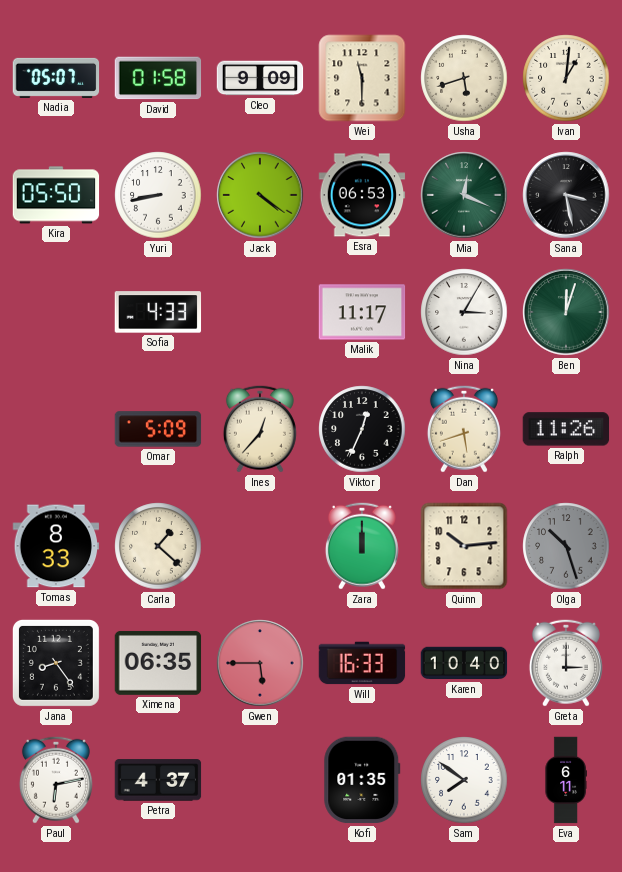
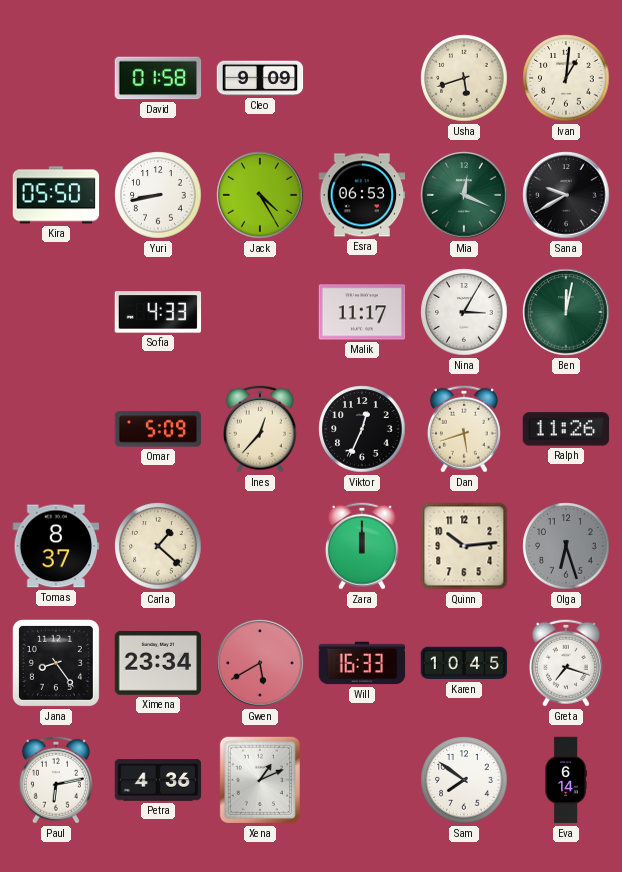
Nadia: 05:07 -> none
Wei: 11:30 -> none
Jack: 4:21 -> 4:25
Sana: 3:28 -> 9:40
Ben: 12:03 -> 12:02
Tomas: 8:33 -> 8:37
Olga: 10:27 -> 6:27
Ximena: 06:35 -> 23:34
Gwen: 5:45 -> 5:40
Karen: 10:40 -> 10:45
Greta: 3:00 -> 7:18
Petra: 4:37 -> 4:36
Xena: none -> 1:11
Kofi: 01:35 -> none
Eva: 6:11 -> 6:14
